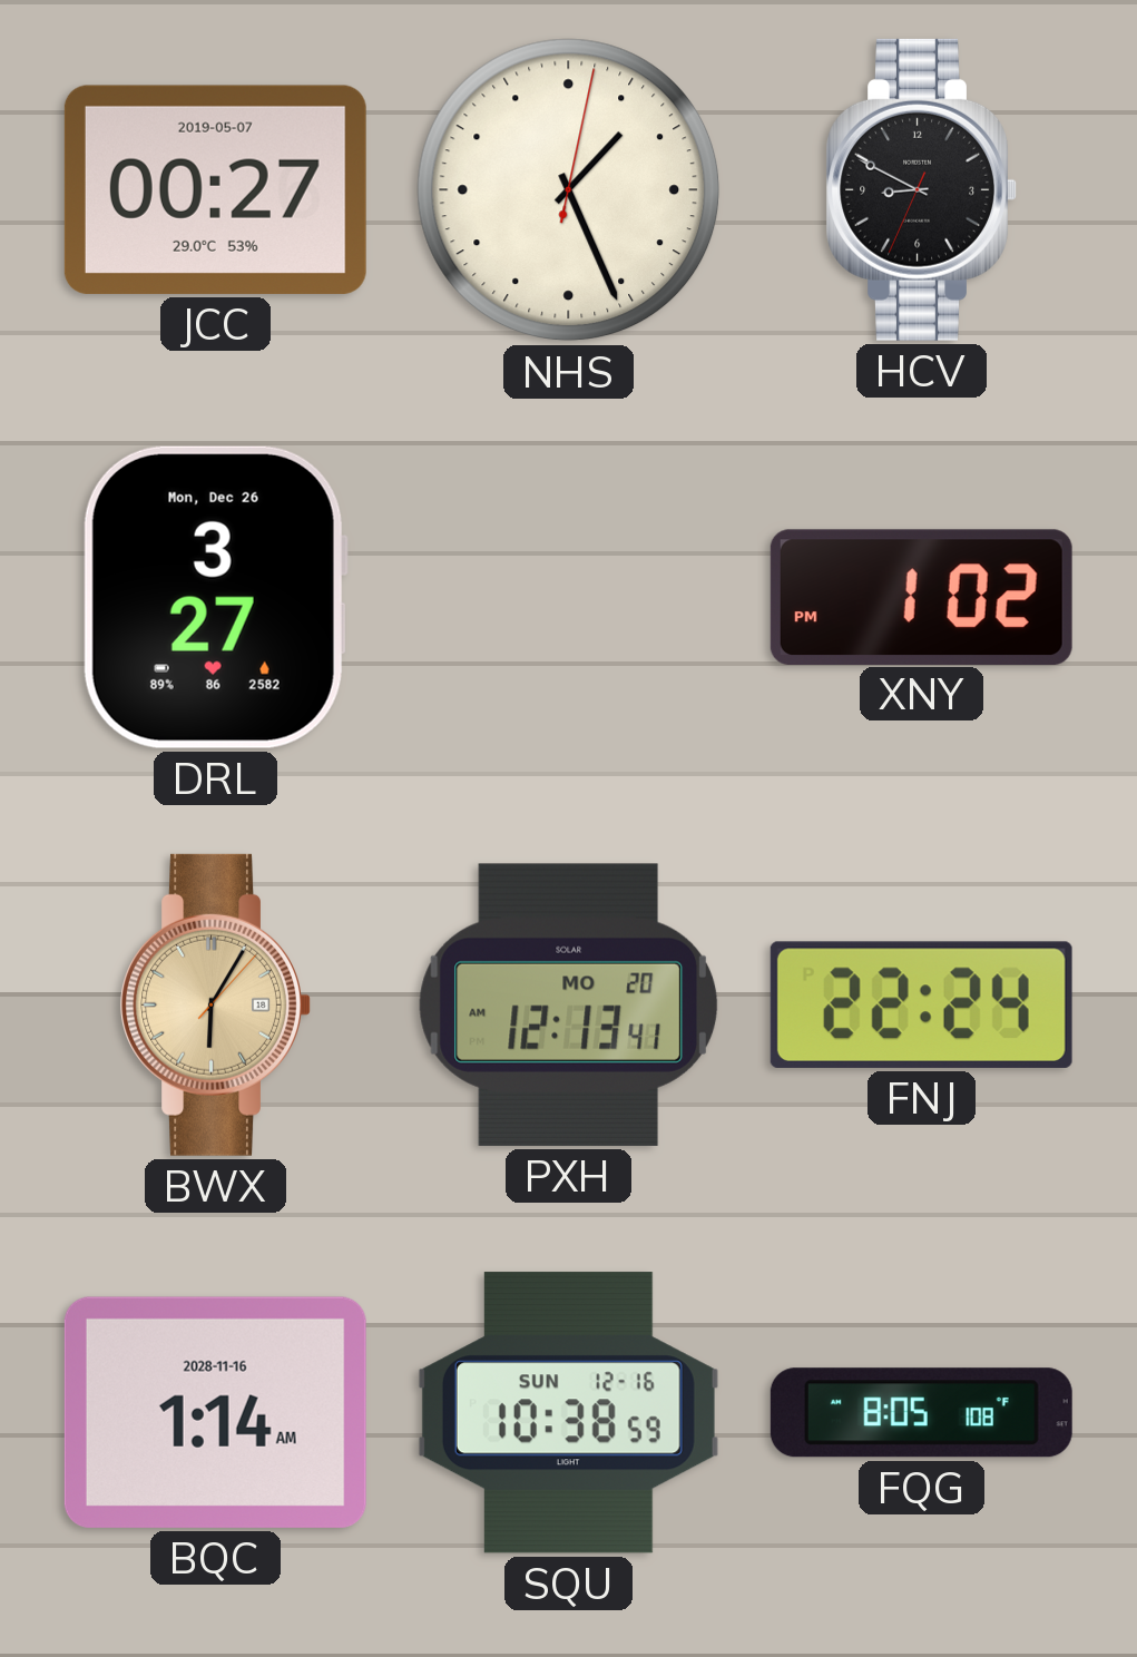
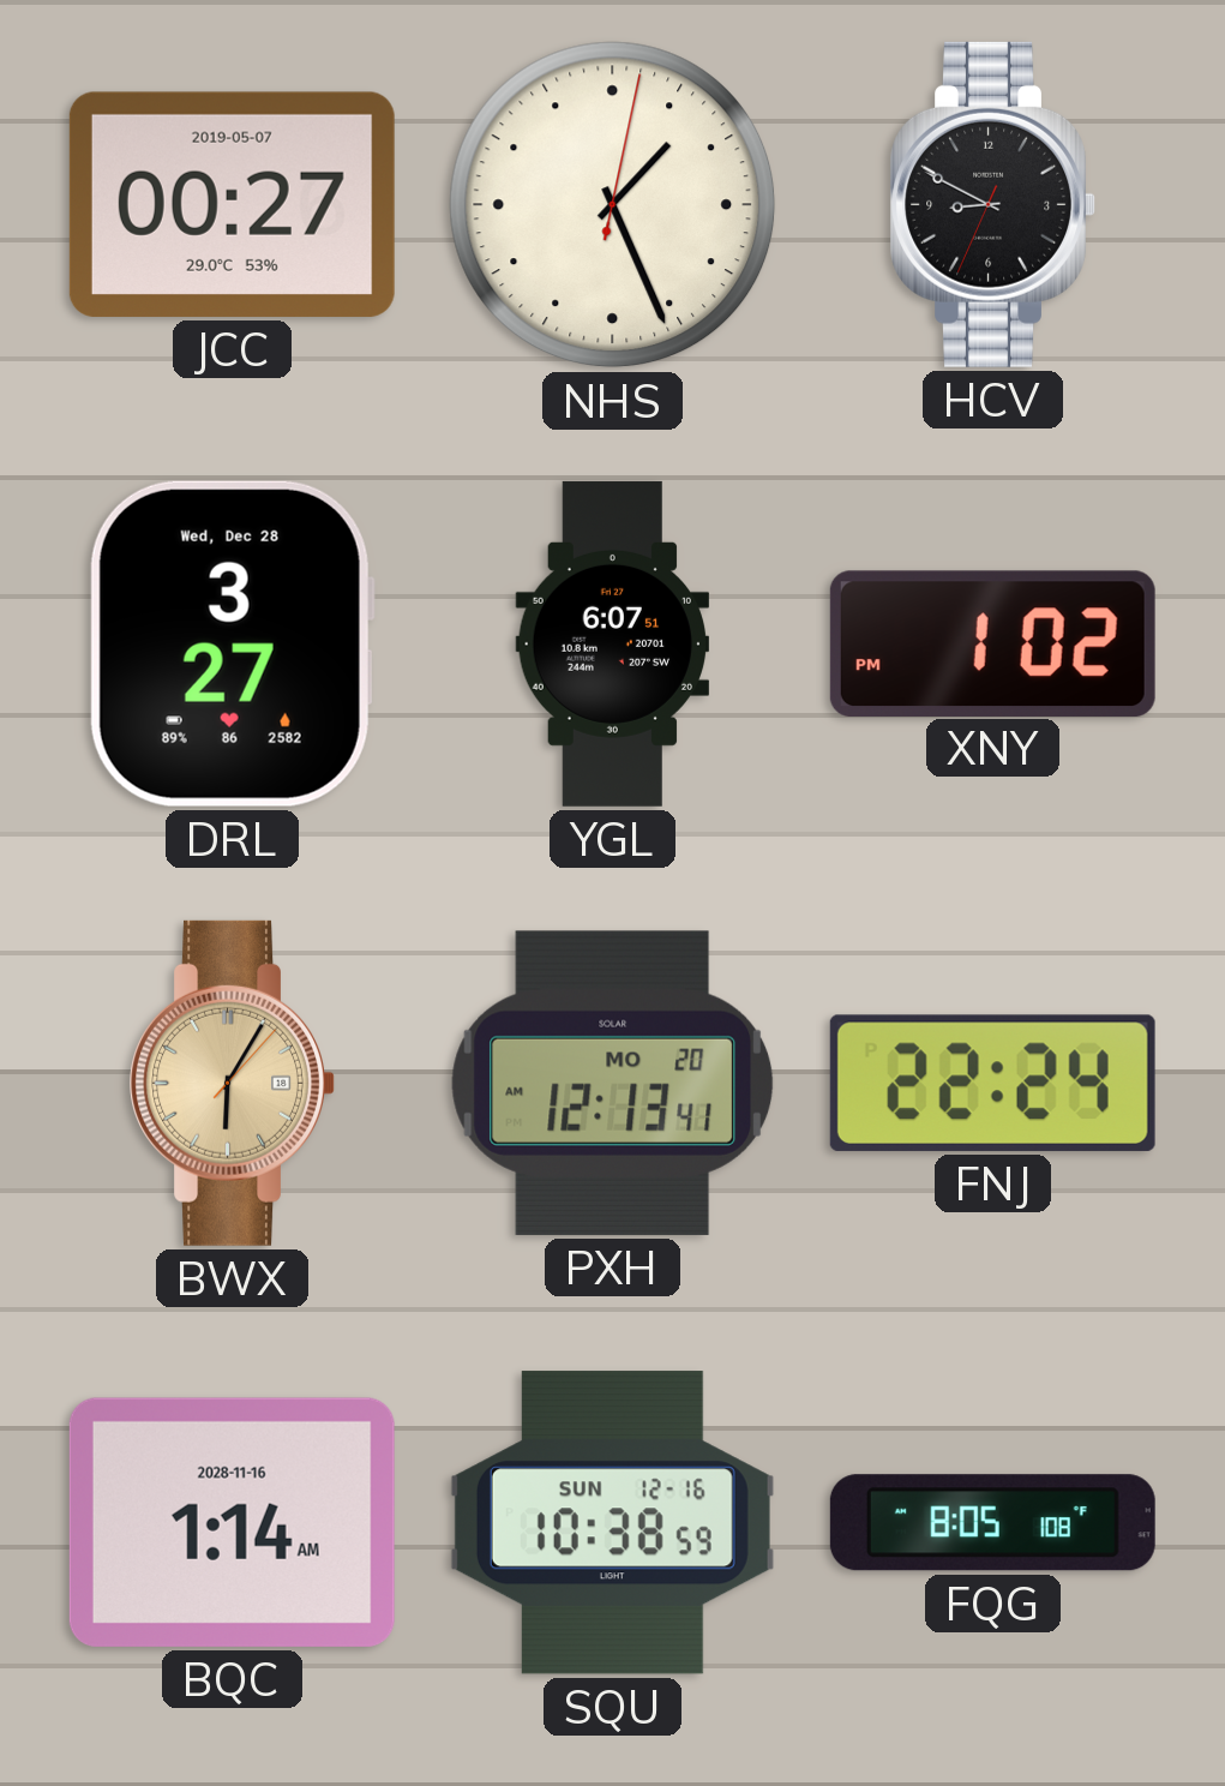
DRL date: Mon, Dec 26 -> Wed, Dec 28
YGL: none -> 6:07
